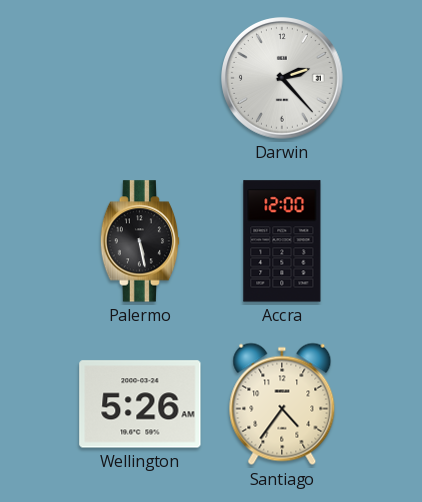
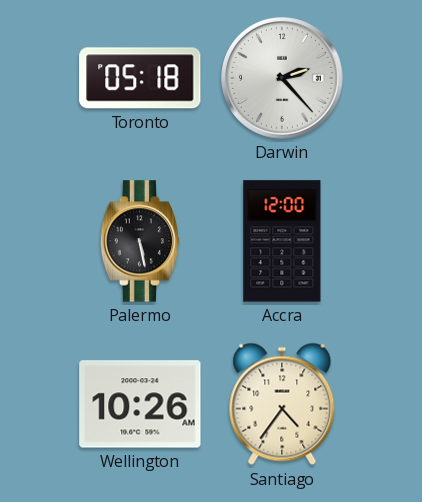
Toronto: none -> 05:18
Wellington: 5:26 -> 10:26
